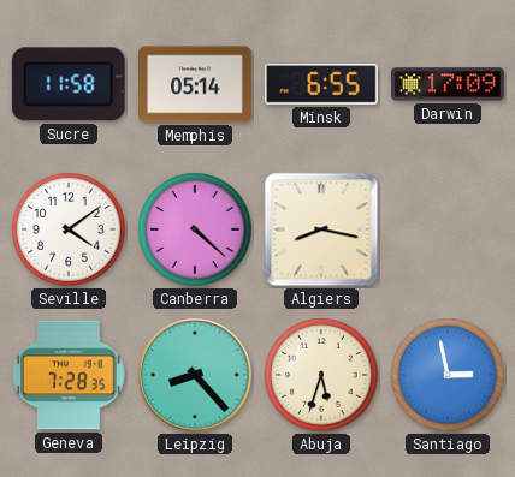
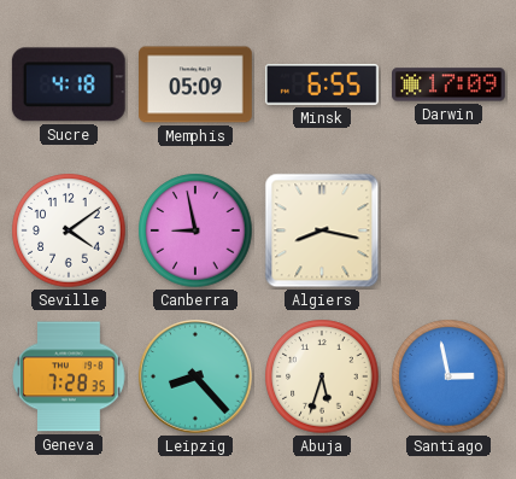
Sucre: 11:58 -> 4:18
Memphis: 05:14 -> 05:09
Canberra: 4:22 -> 8:58
